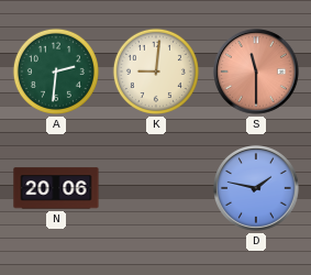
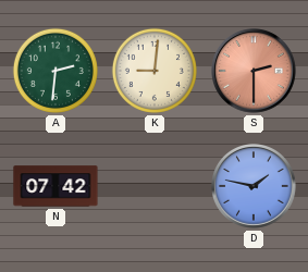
S: 11:30 -> 2:30
N: 20:06 -> 07:42
